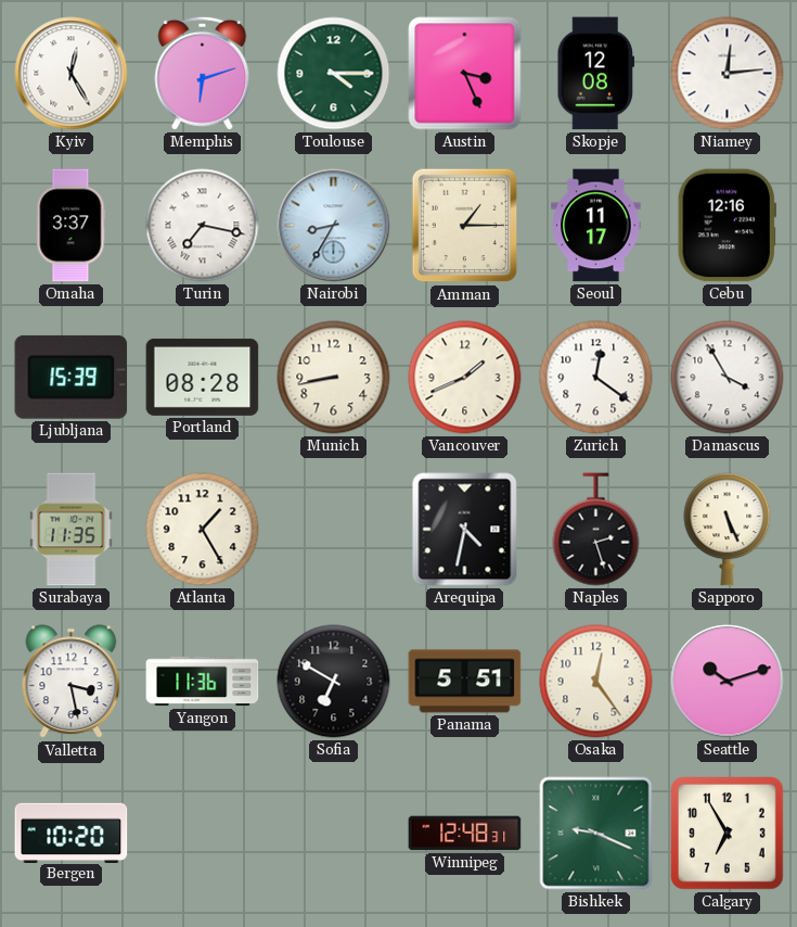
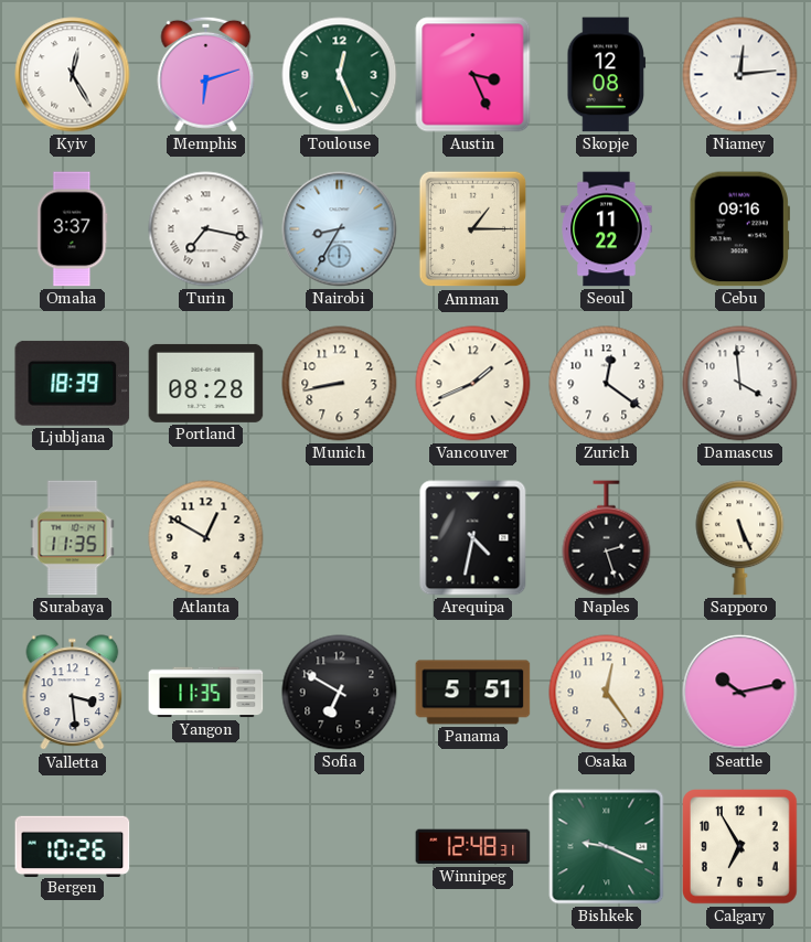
Toulouse: 4:15 -> 12:26
Seoul: 11:17 -> 11:22
Cebu: 12:16 -> 09:16
Ljubljana: 15:39 -> 18:39
Damascus: 3:55 -> 3:59
Atlanta: 1:25 -> 12:50
Valletta: 3:28 -> 3:29
Yangon: 11:36 -> 11:35
Seattle: 10:12 -> 10:13
Bergen: 10:20 -> 10:26
